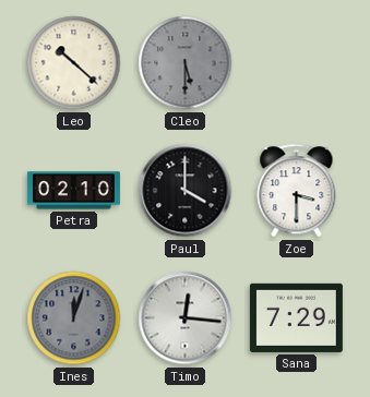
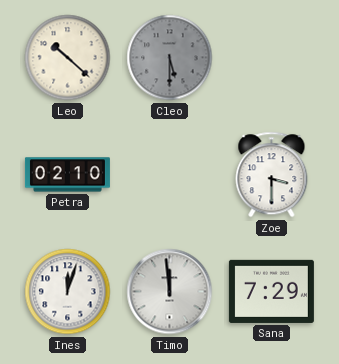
Paul: 4:00 -> none
Ines dial: grey -> white
Timo: 12:16 -> 11:59
